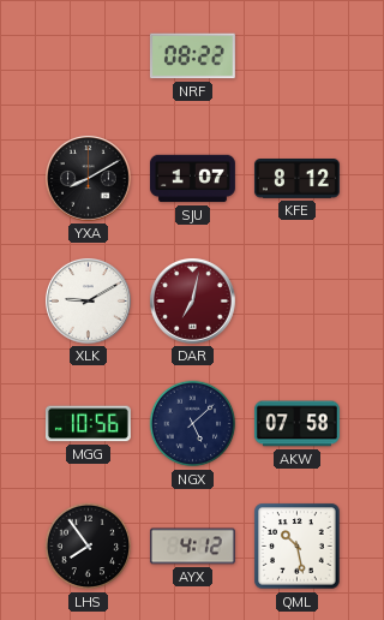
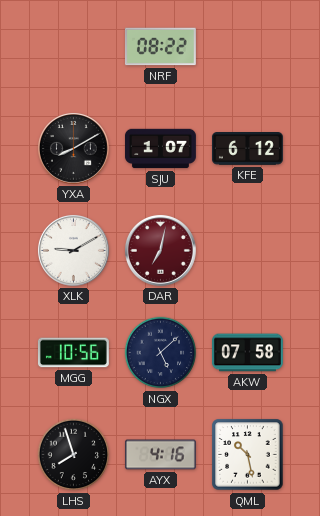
KFE: 8:12 -> 6:12
LHS: 7:54 -> 7:57
AYX: 4:12 -> 4:16
